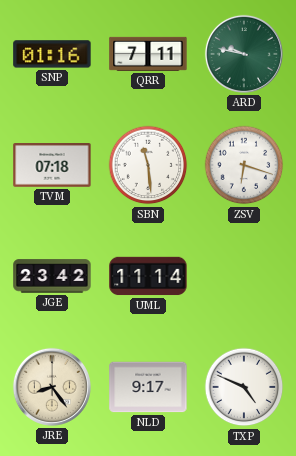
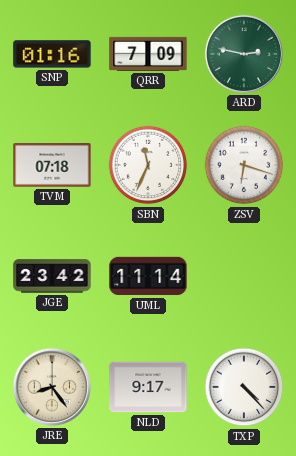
QRR: 7:11 -> 7:09
ARD: 9:47 -> 2:47
SBN: 11:29 -> 11:34
TXP: 4:49 -> 4:23
